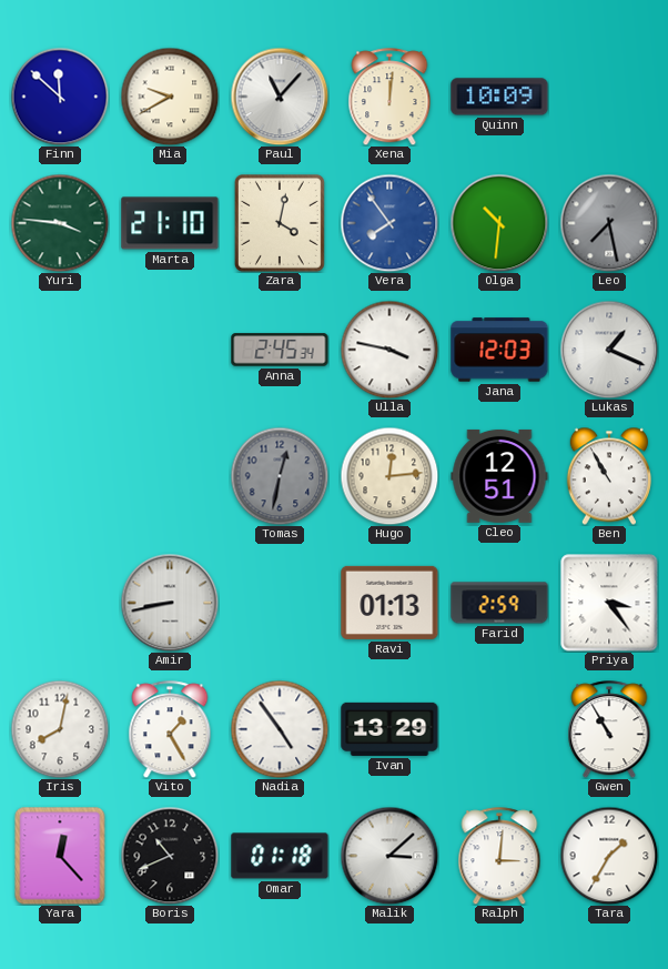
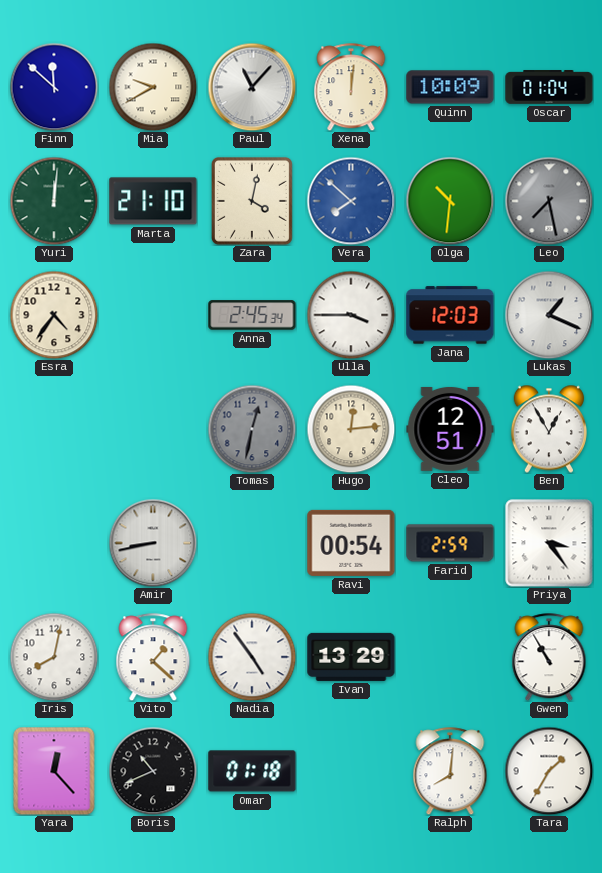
Oscar: none -> 01:04
Yuri: 3:46 -> 12:01
Vera: 7:54 -> 7:52
Esra: none -> 4:36
Ulla: 3:47 -> 3:45
Ben: 10:55 -> 12:55
Ravi: 01:13 -> 00:54
Vito: 1:25 -> 1:22
Malik: 3:08 -> none
Ralph: 3:01 -> 8:01
